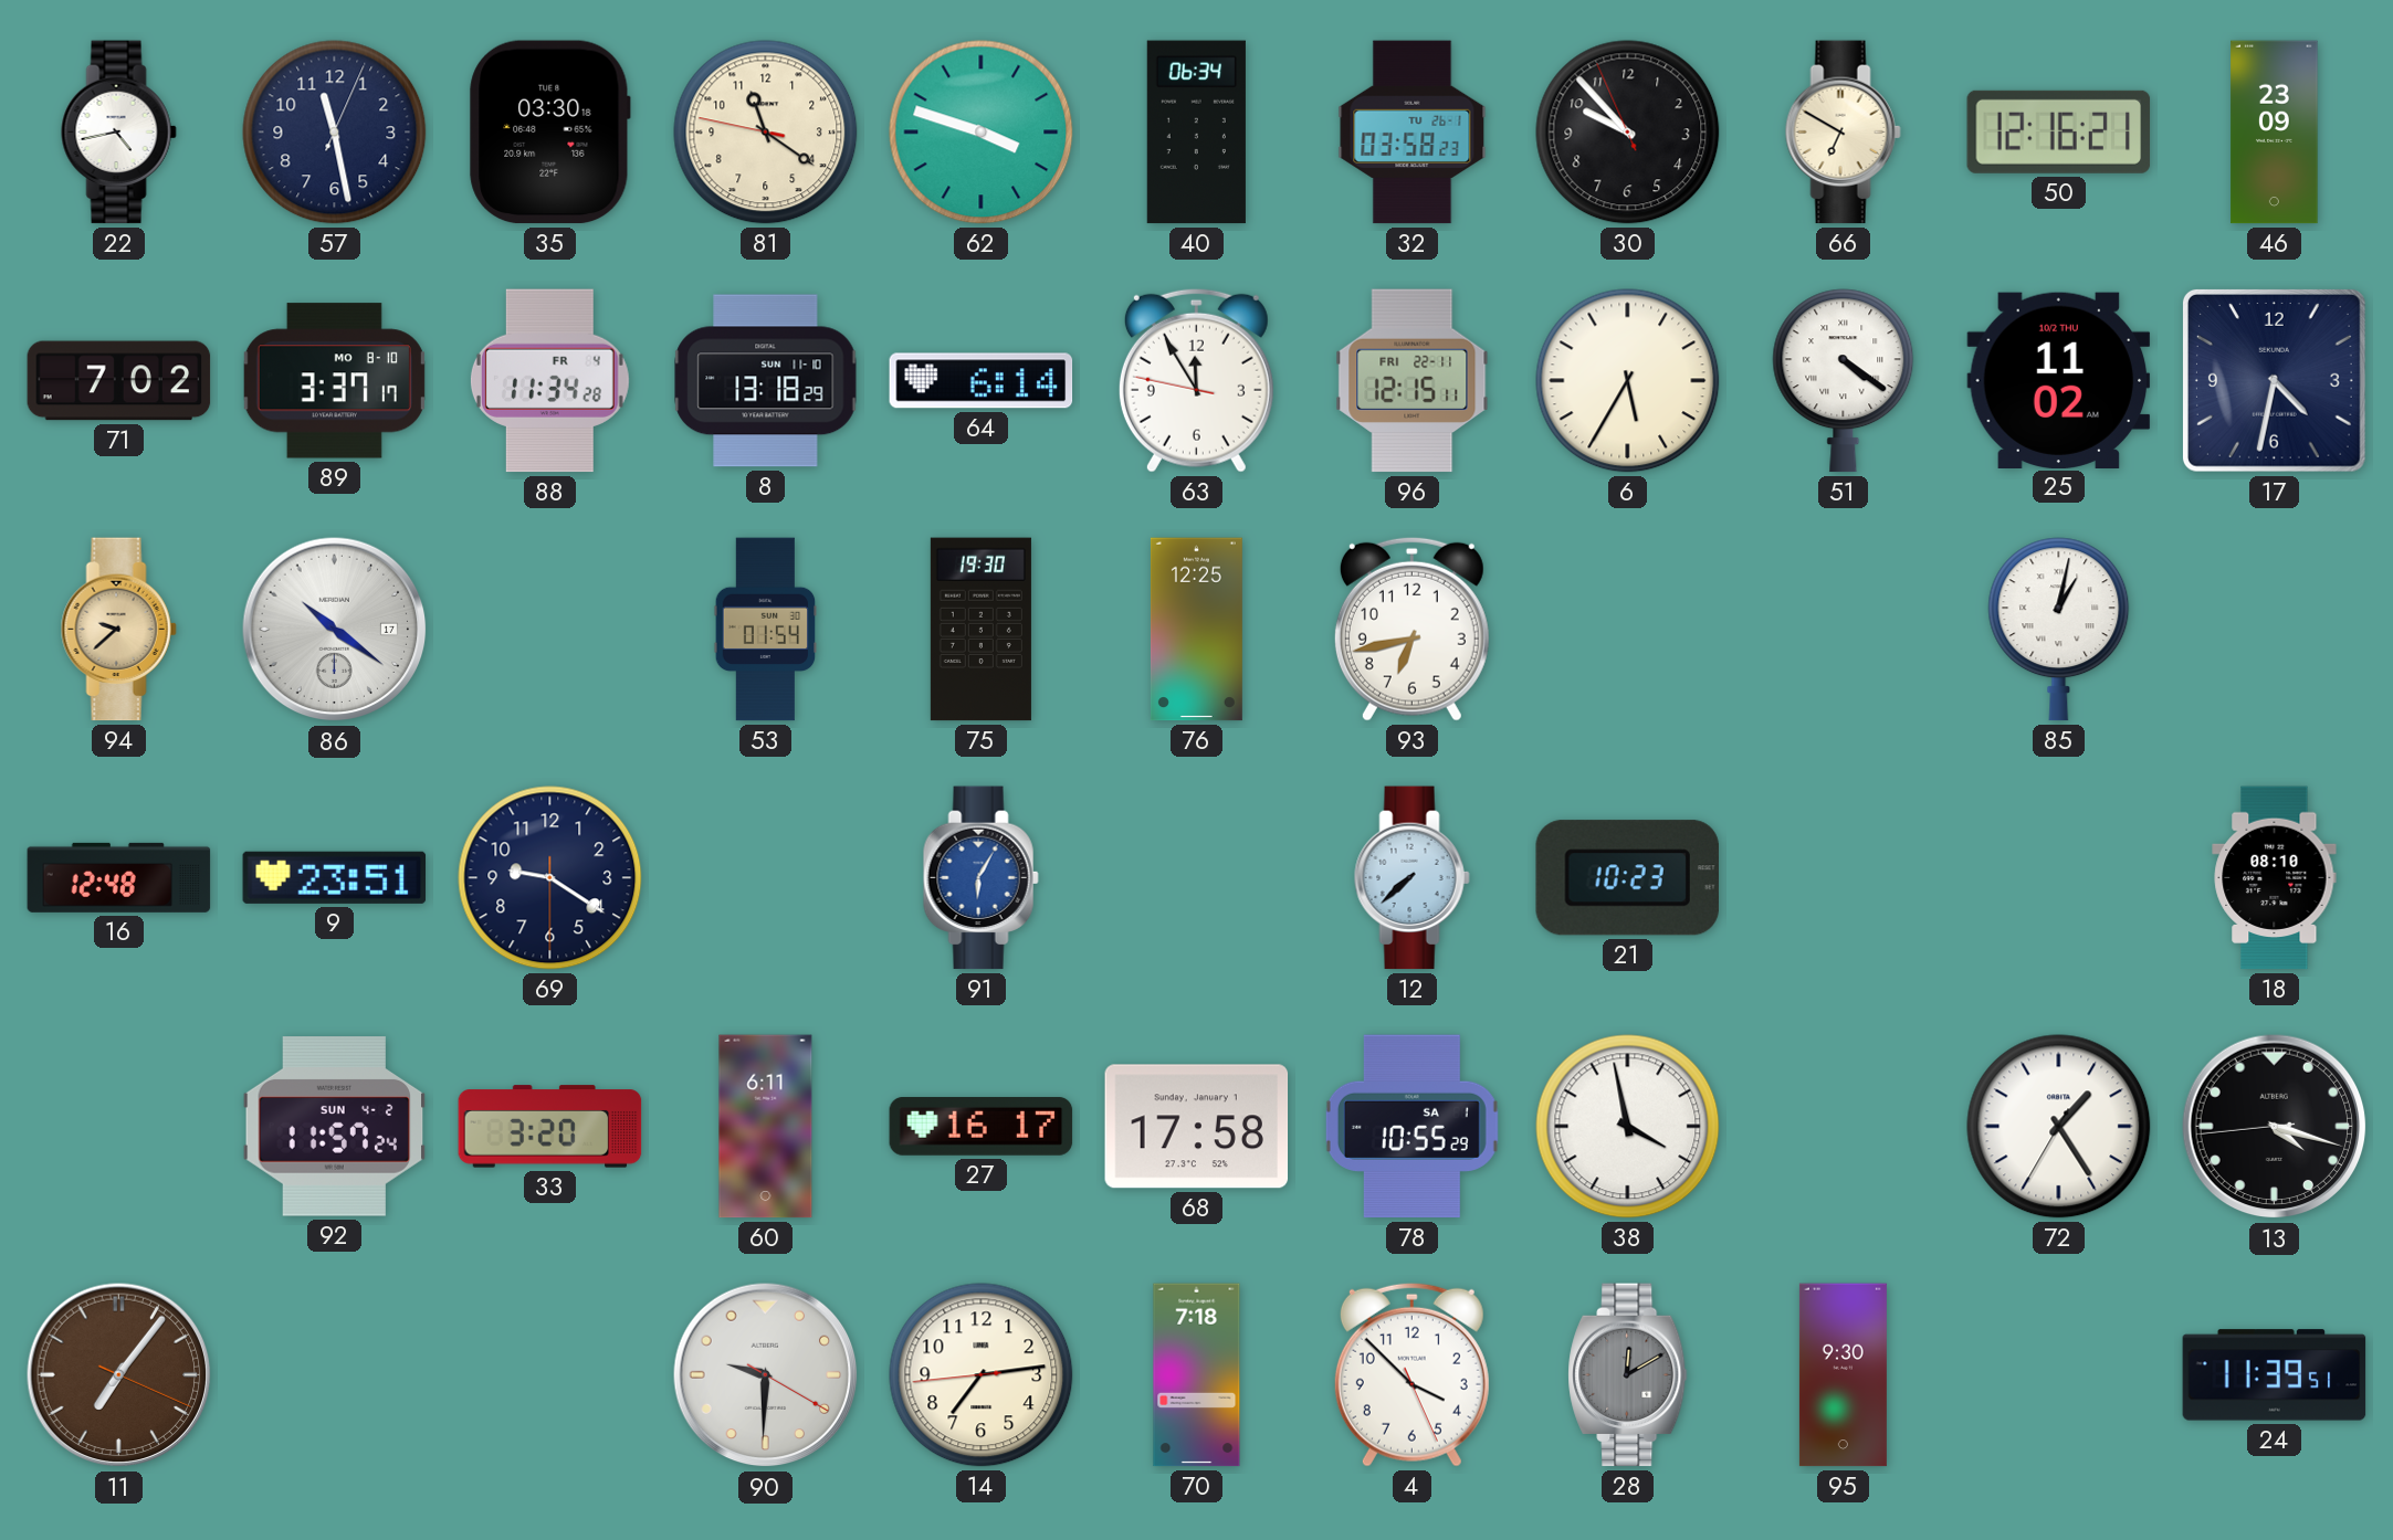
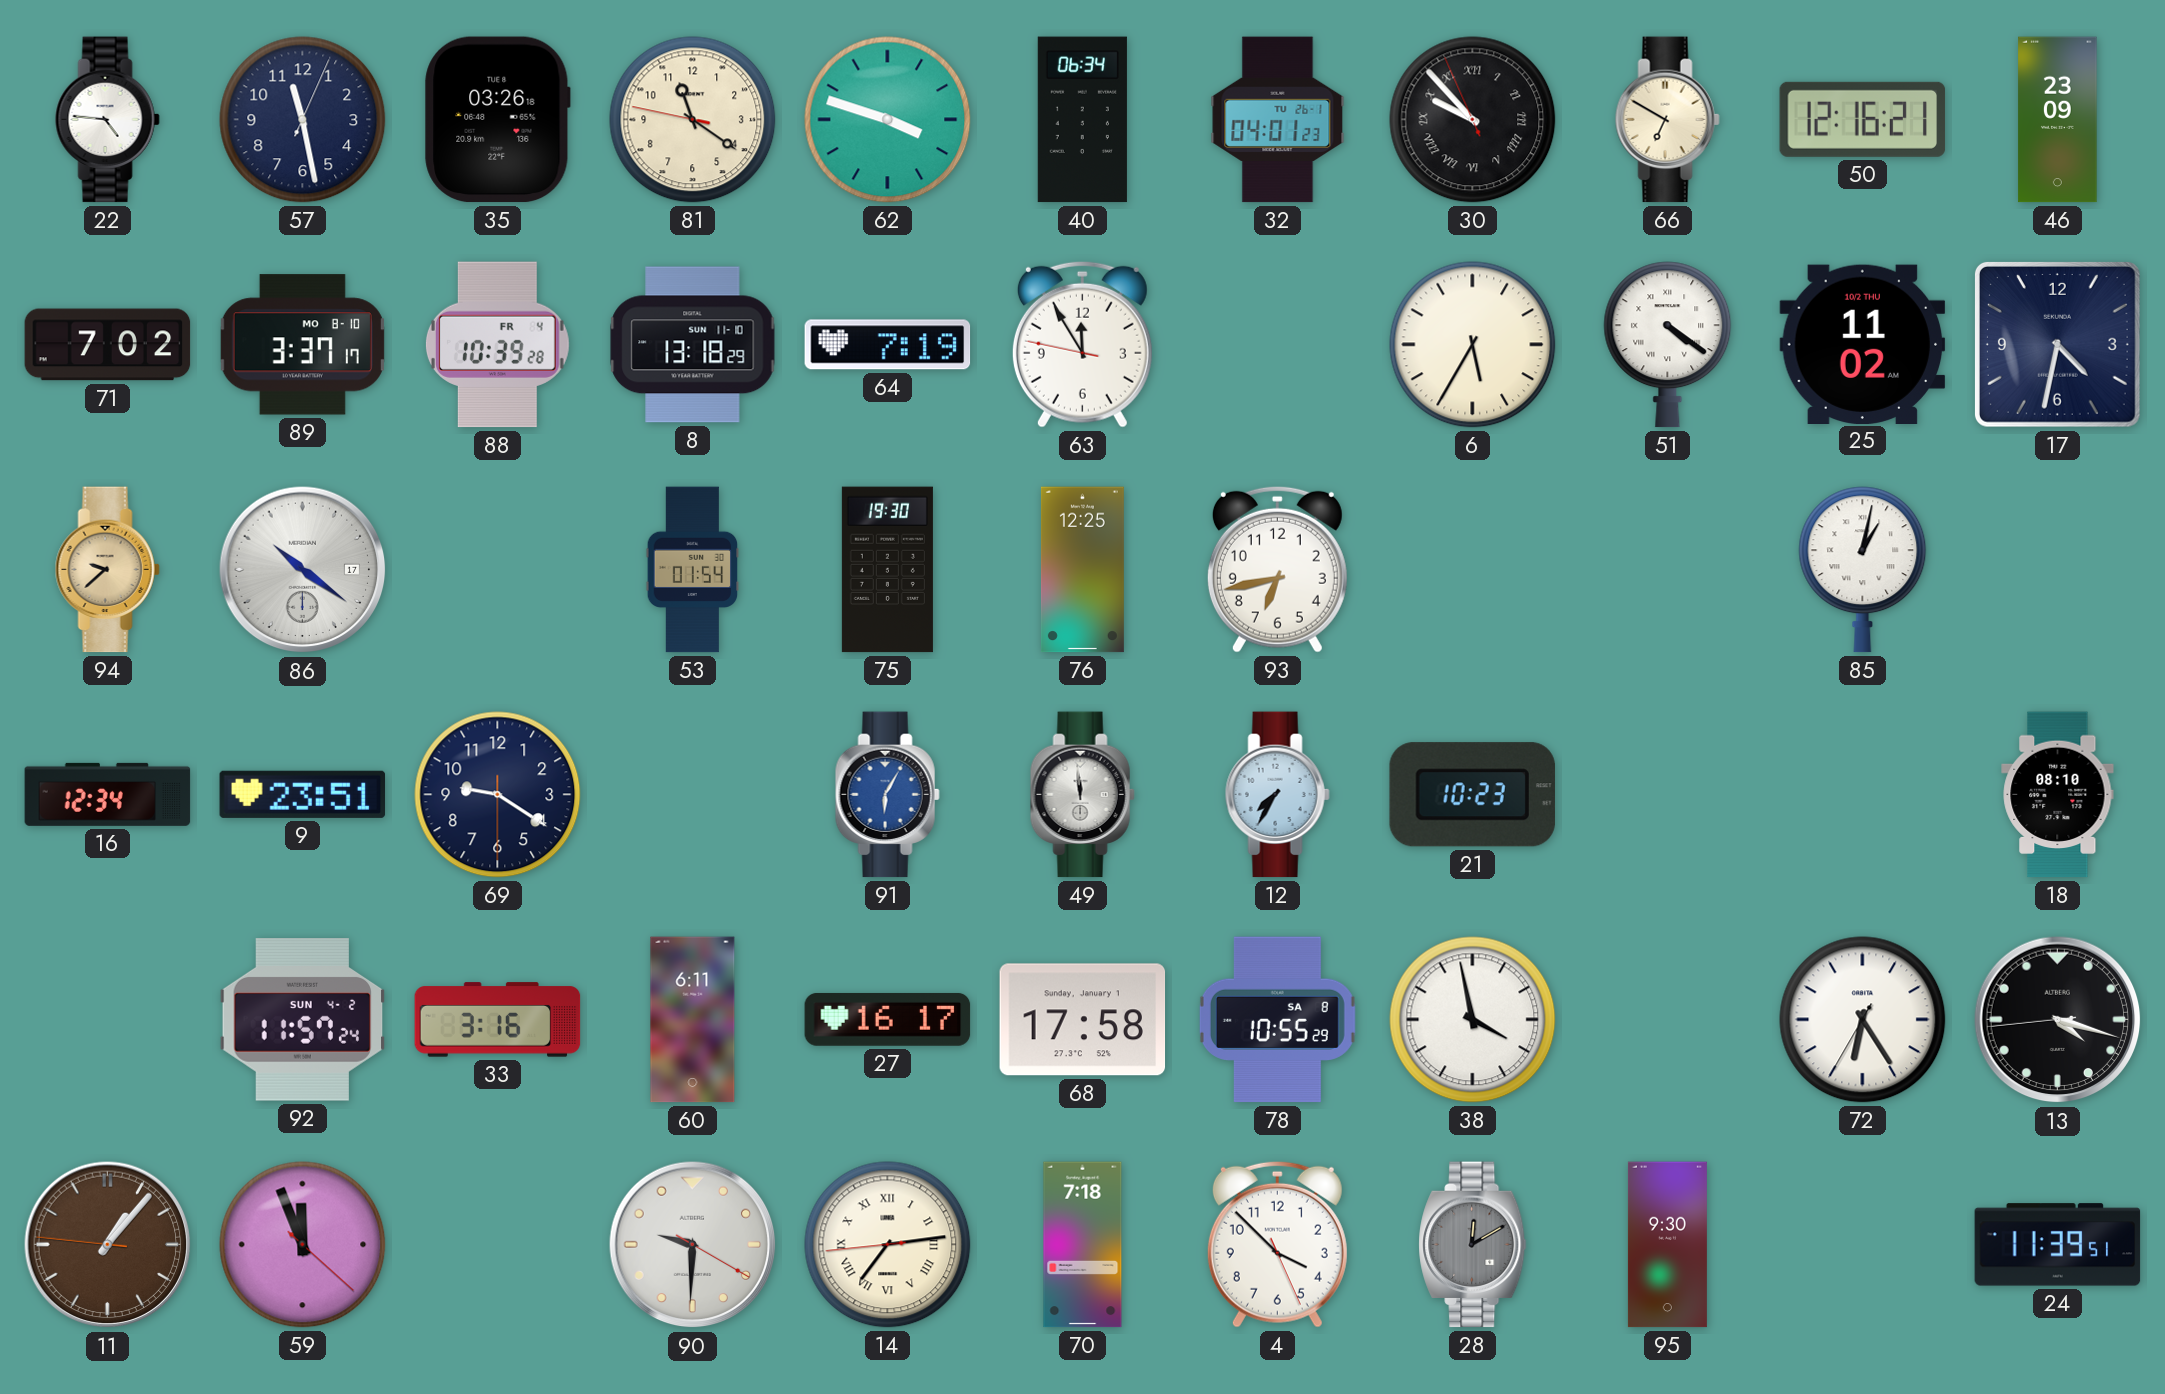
22: 4:43 -> 4:46
35: 03:30 -> 03:26
32: 03:58 -> 04:01
30 numerals: Arabic -> Roman
88: 11:34 -> 10:39
64: 6:14 -> 7:19
96: 12:15 -> none
16: 12:48 -> 12:34
49: none -> 11:59
12: 7:38 -> 7:35
33: 3:20 -> 3:16
78 date: SA 1 -> SA 8
72: 1:24 -> 6:24
11: 7:06 -> 1:06
59: none -> 11:56
14 numerals: Arabic -> Roman
